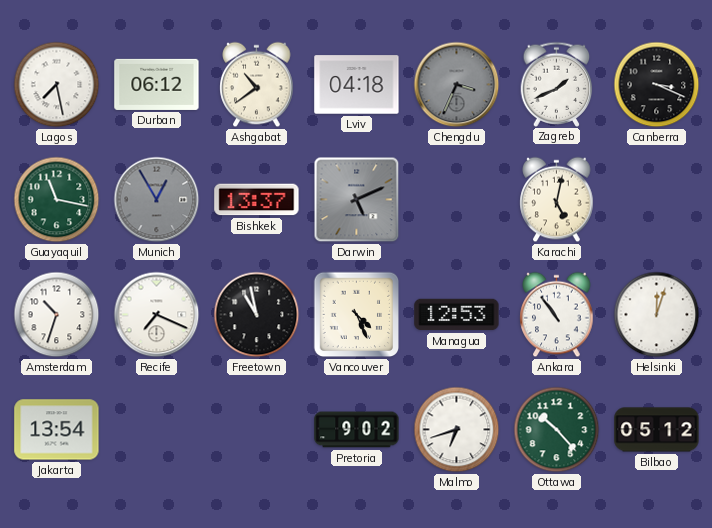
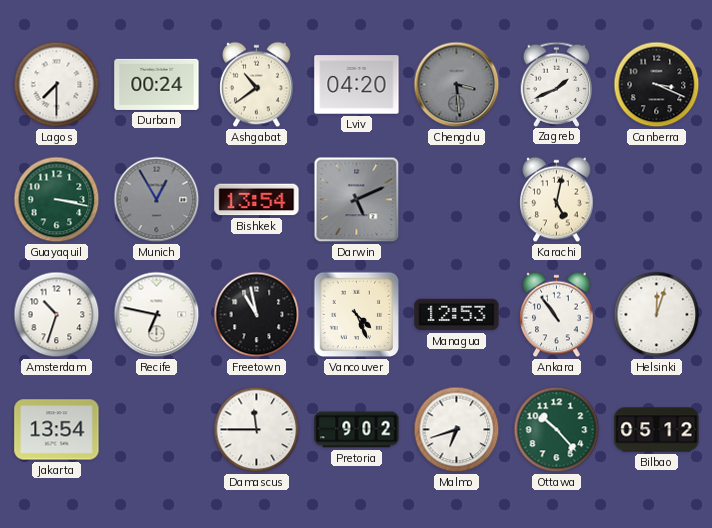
Lagos: 7:28 -> 7:30
Durban: 06:12 -> 00:24
Lviv: 04:18 -> 04:20
Chengdu: 3:34 -> 3:29
Guayaquil: 11:17 -> 3:17
Bishkek: 13:37 -> 13:54
Recife: 7:19 -> 6:47
Damascus: none -> 11:45
